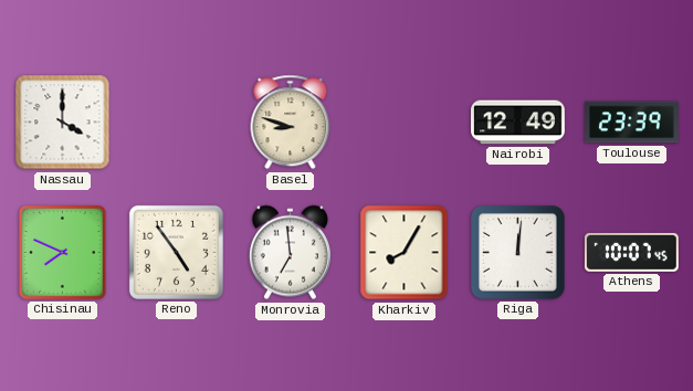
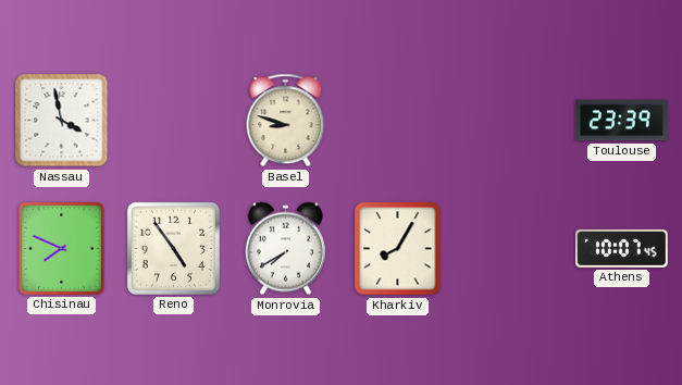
Nassau: 4:00 -> 3:58
Nairobi: 12:49 -> none
Monrovia: 6:59 -> 7:40
Riga: 12:01 -> none
